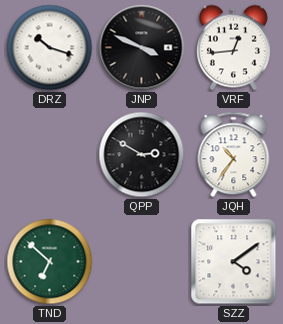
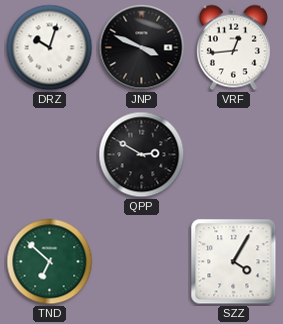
DRZ: 10:18 -> 10:03
JQH: 10:36 -> none
SZZ: 4:09 -> 4:05
